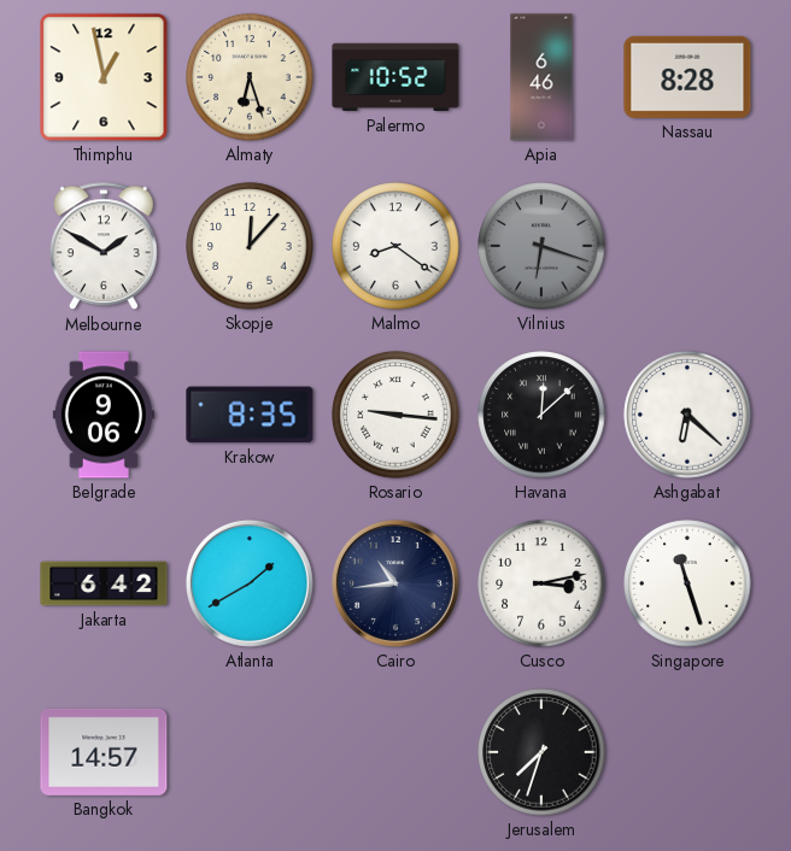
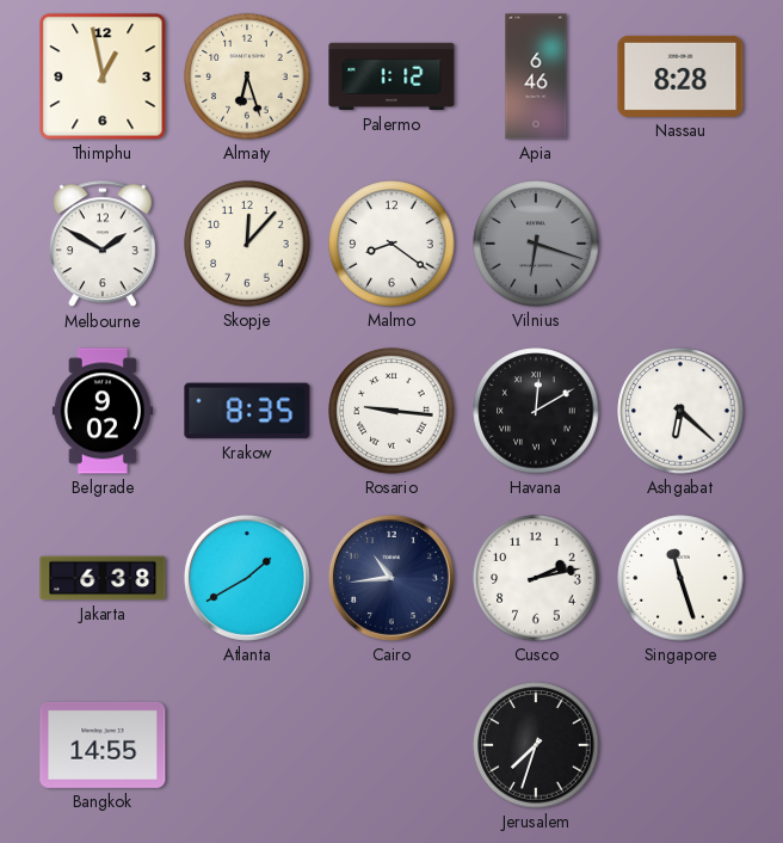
Palermo: 10:52 -> 1:12
Belgrade: 9:06 -> 9:02
Havana: 12:08 -> 12:10
Jakarta: 6:42 -> 6:38
Cusco: 3:13 -> 2:13
Bangkok: 14:57 -> 14:55
